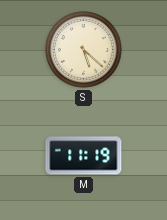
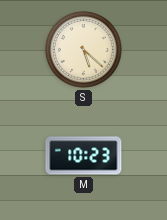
M: 11:19 -> 10:23
